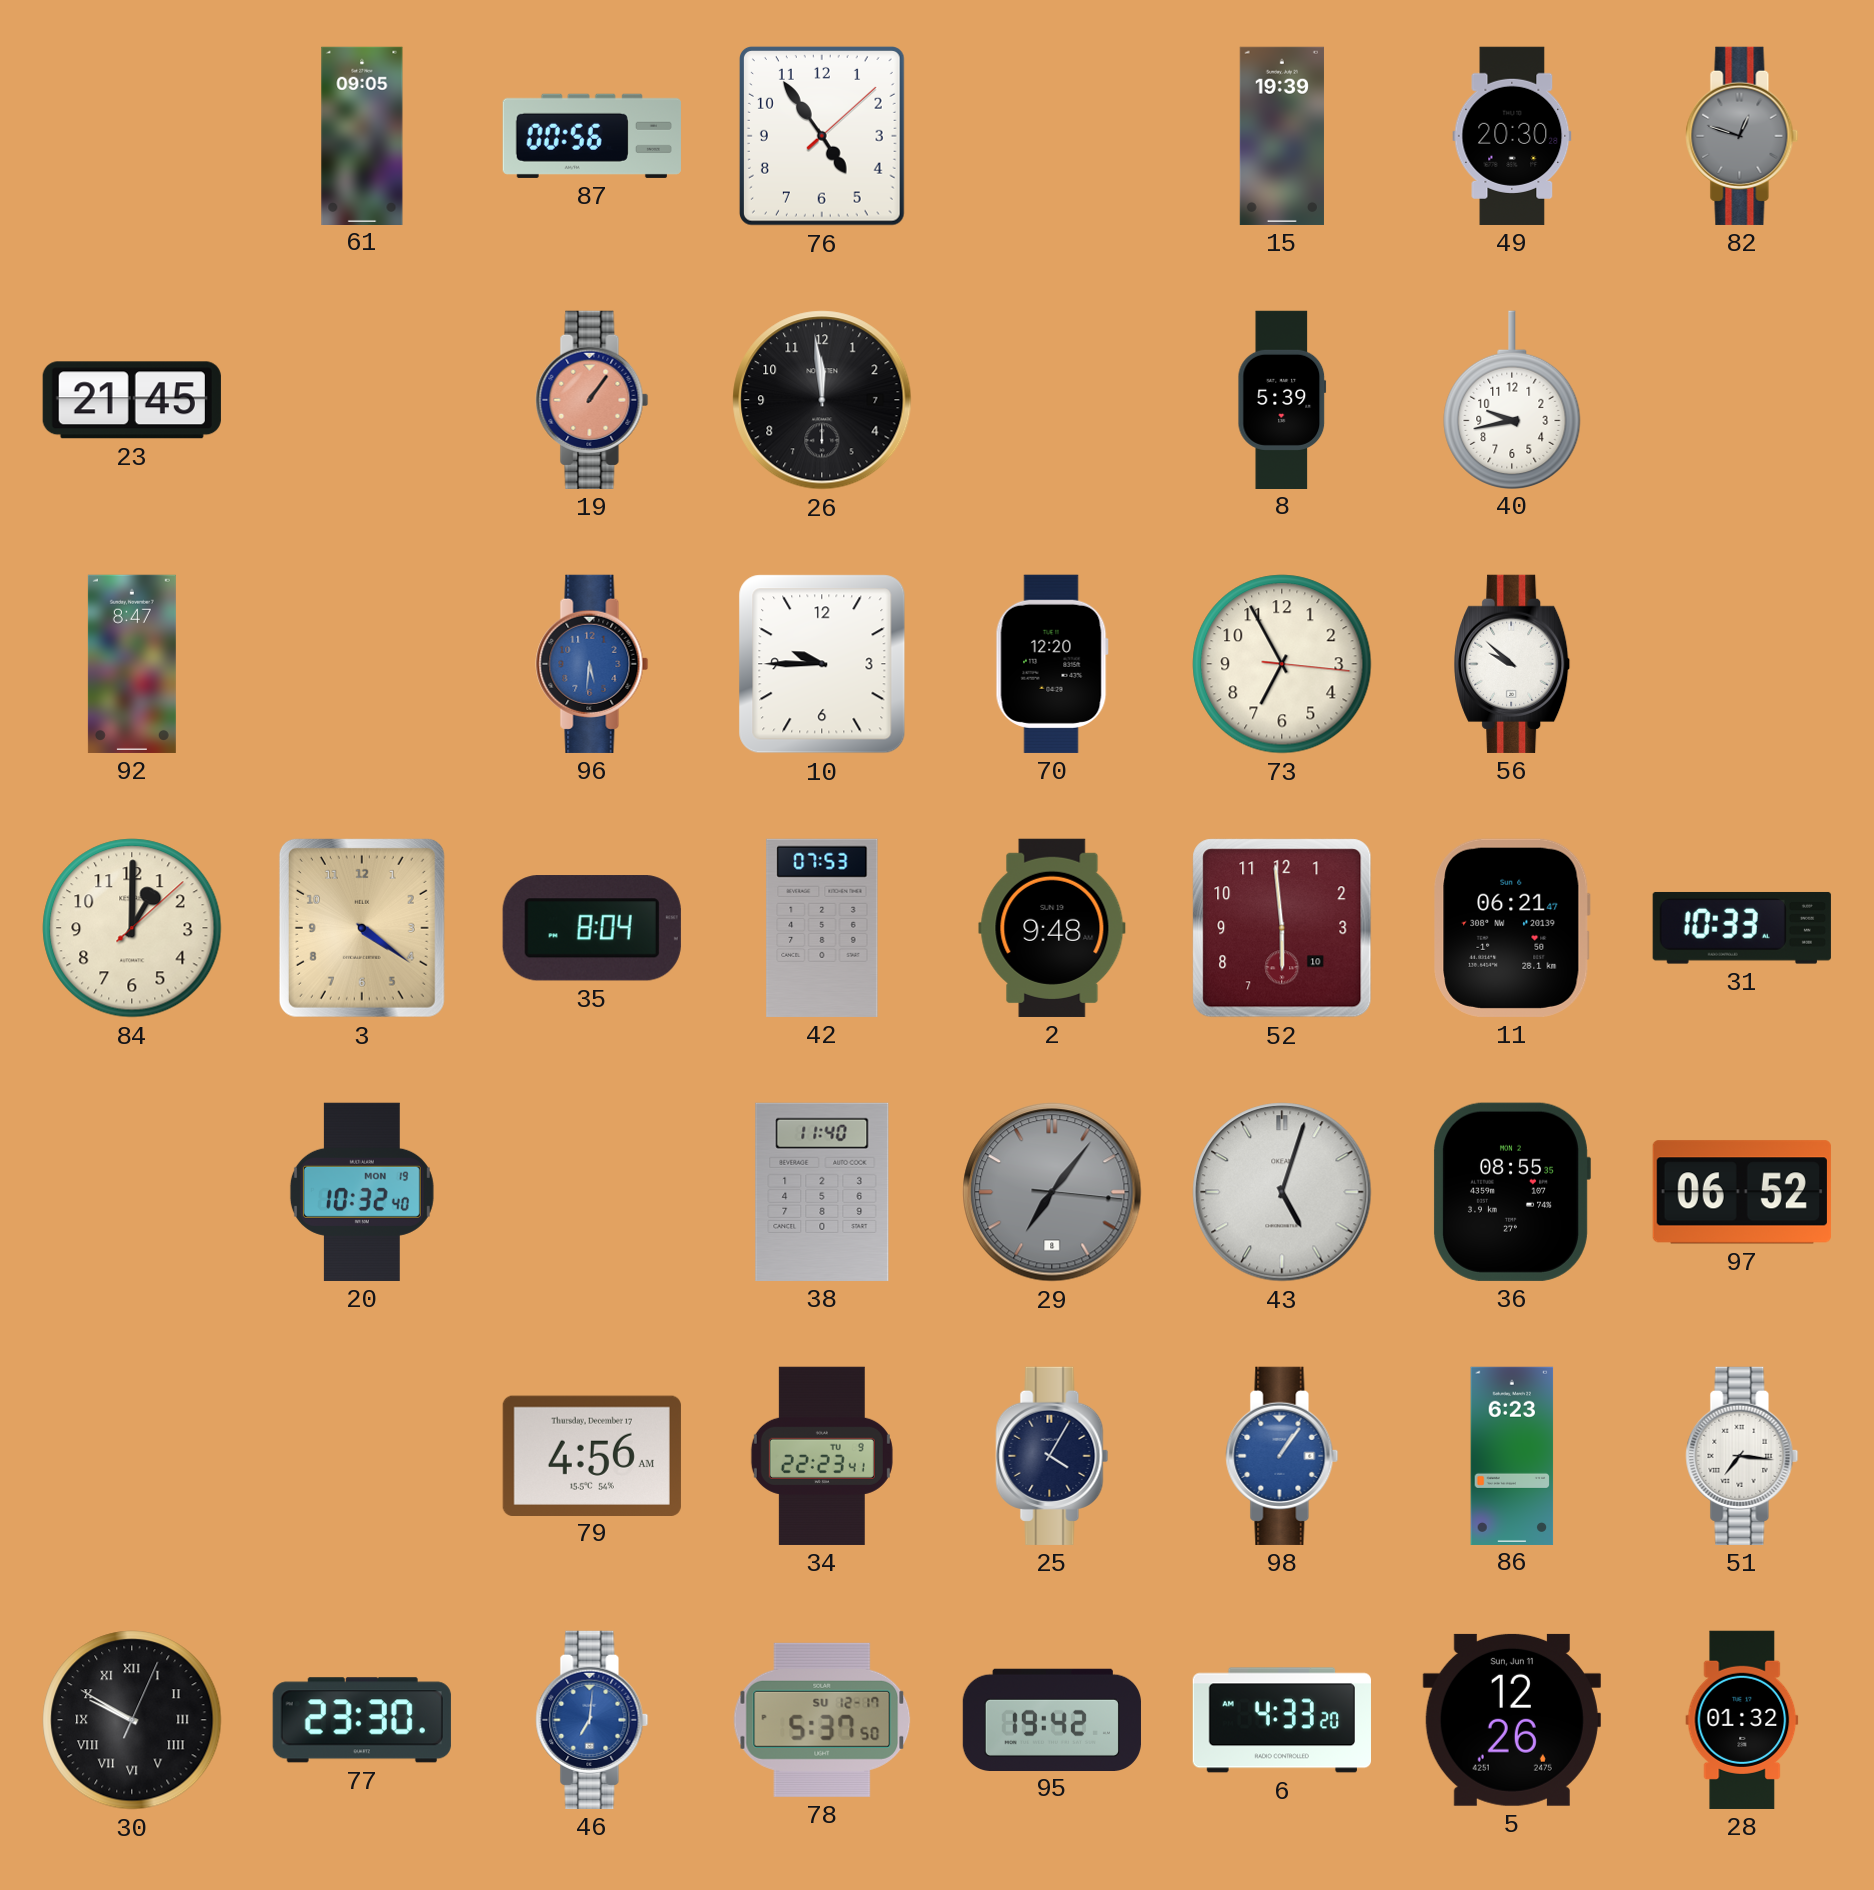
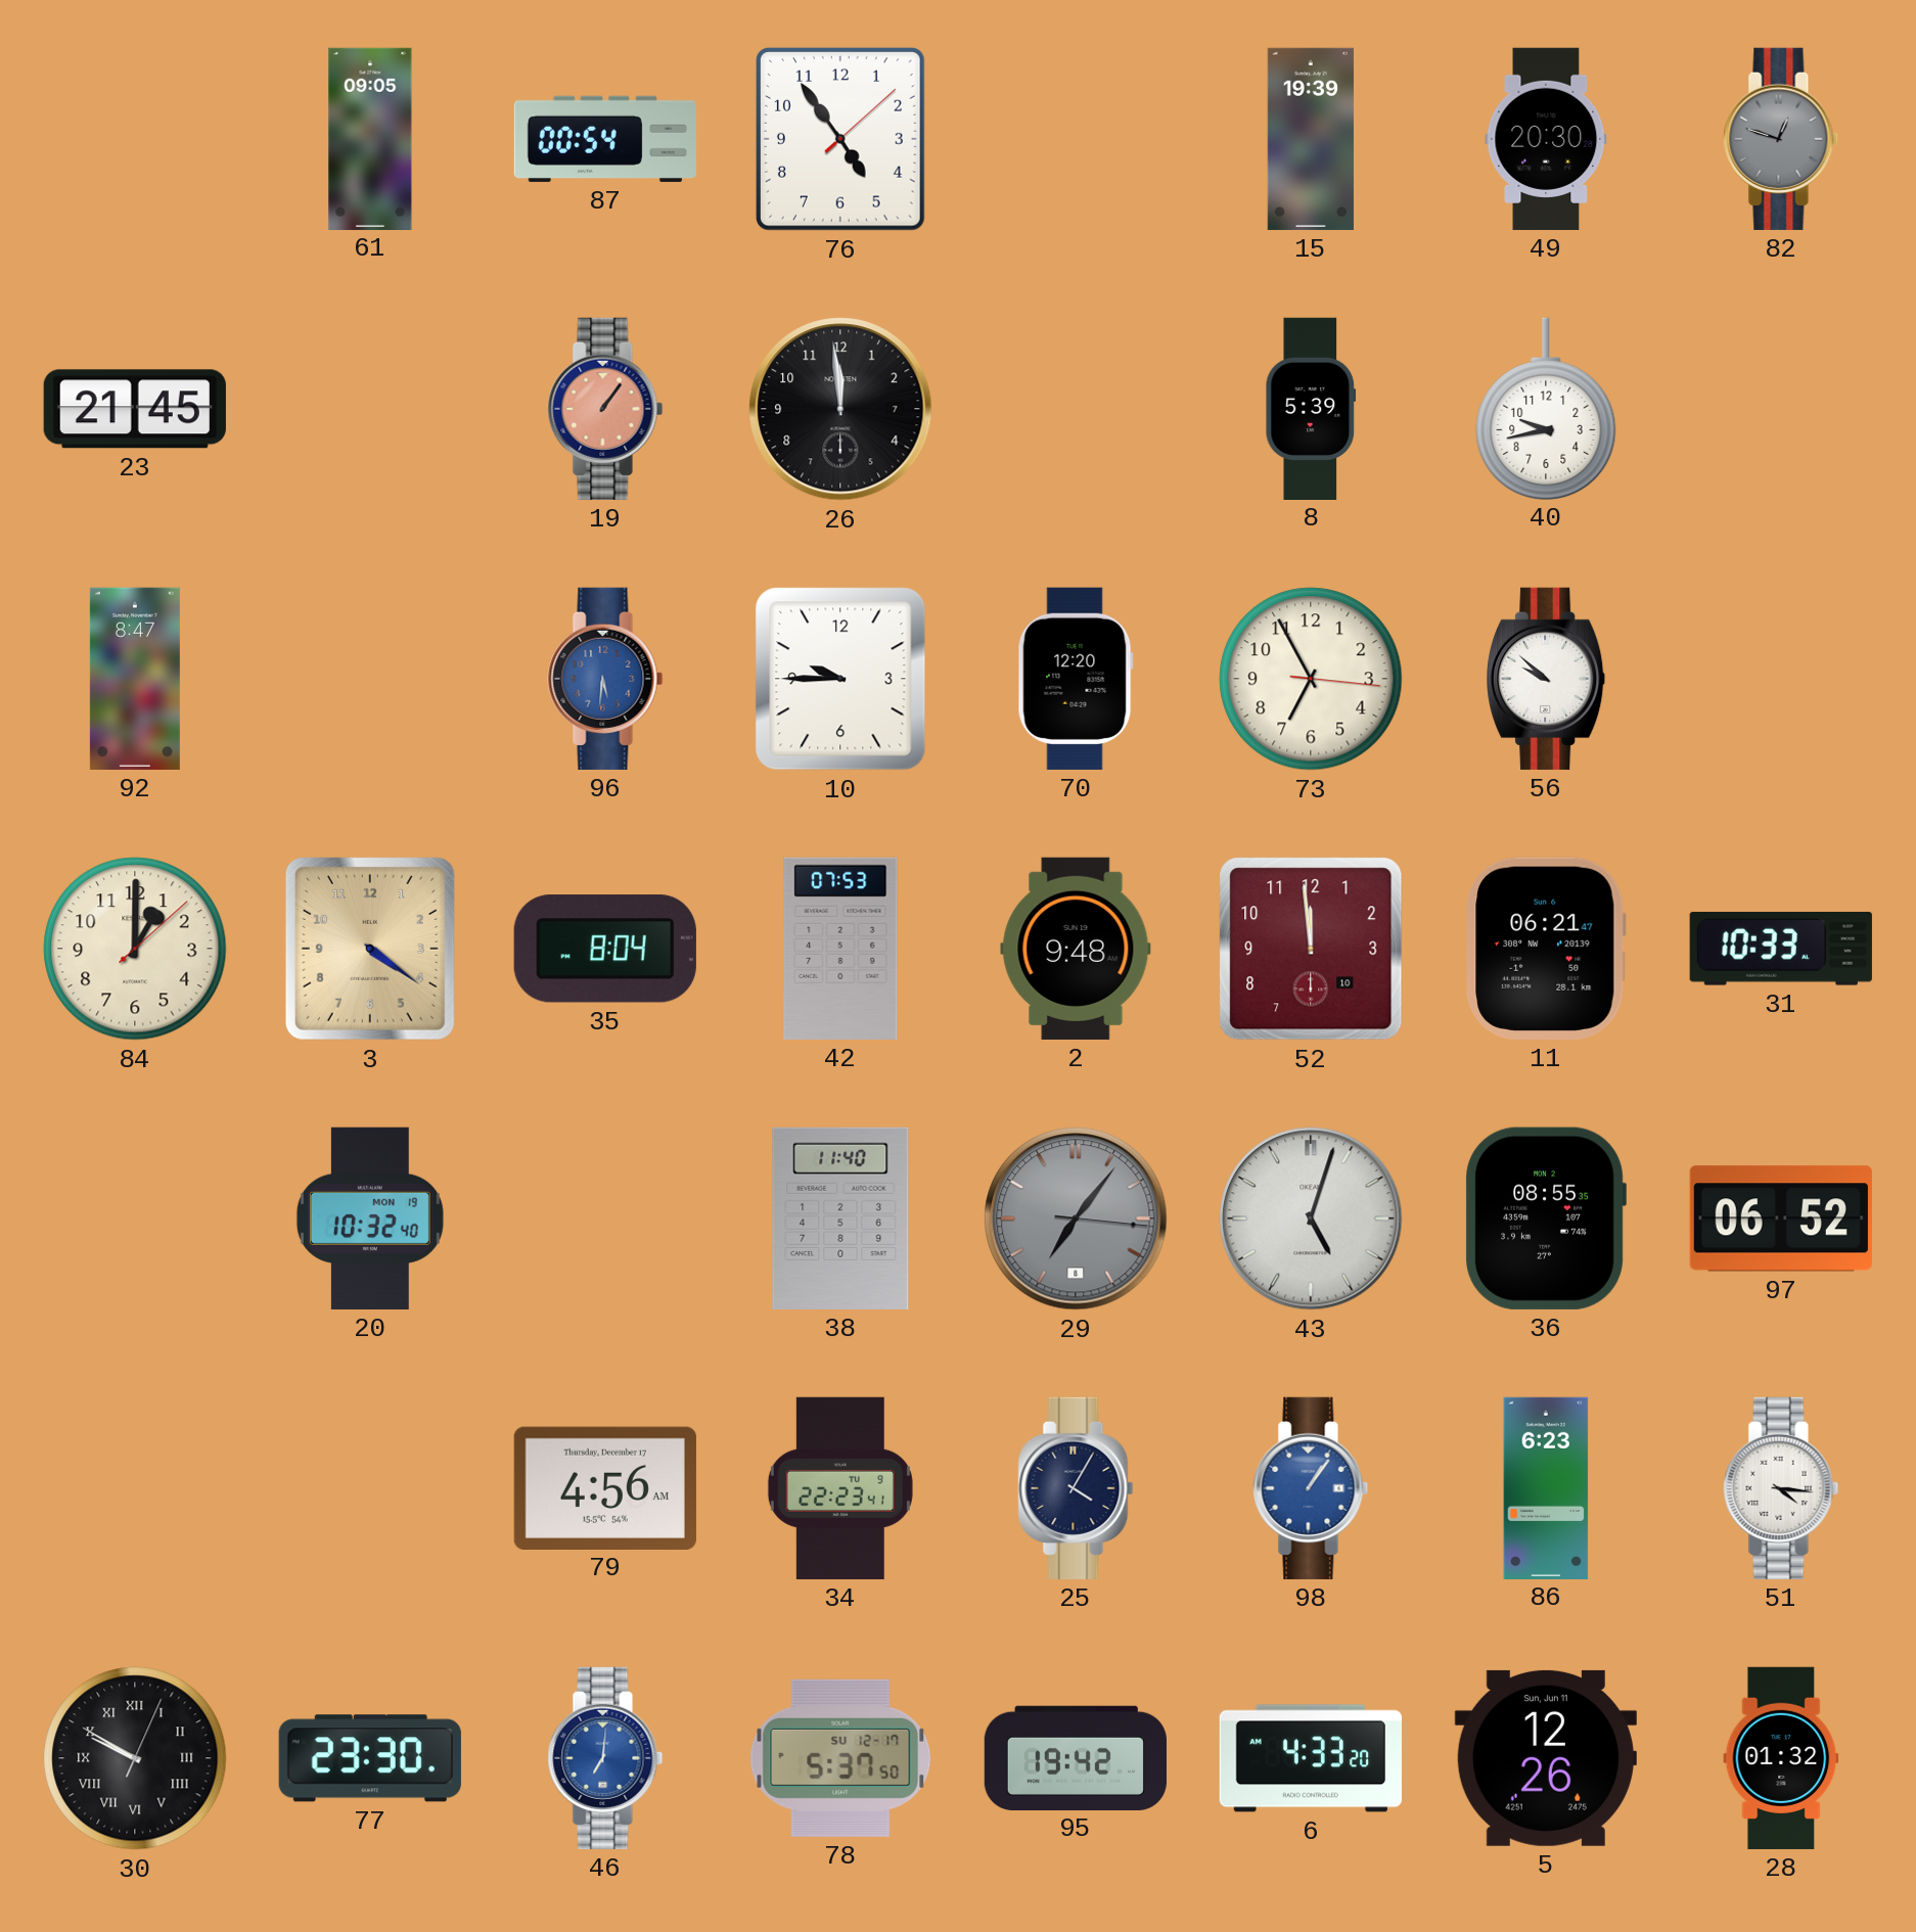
87: 00:56 -> 00:54
52: 5:59 -> 11:59
51: 7:16 -> 4:16
